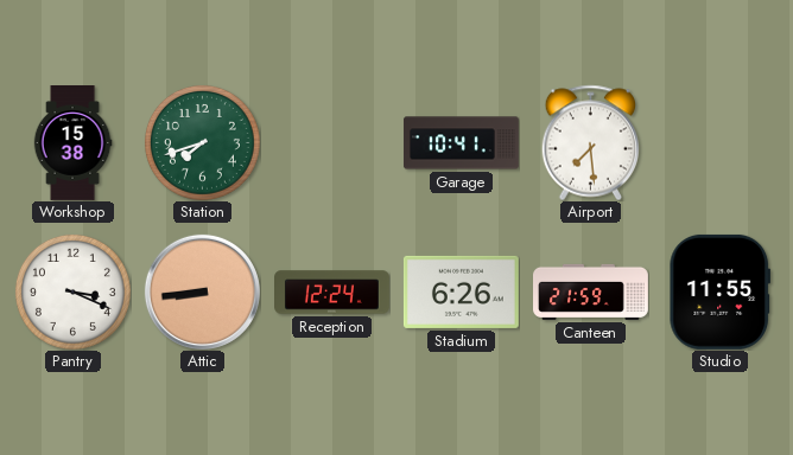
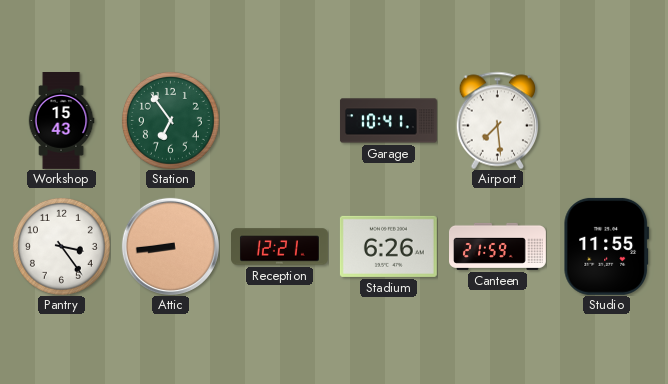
Workshop: 15:38 -> 15:43
Station: 7:42 -> 6:54
Pantry: 3:19 -> 3:24
Reception: 12:24 -> 12:21
